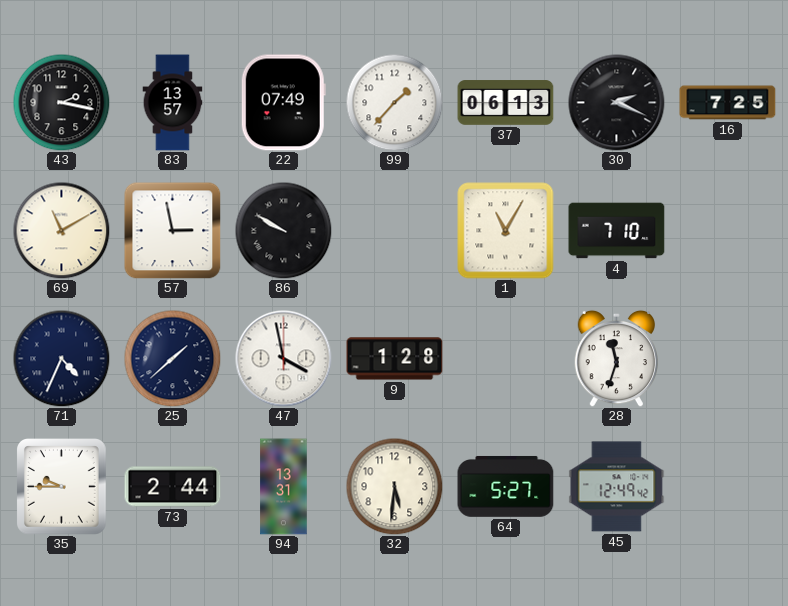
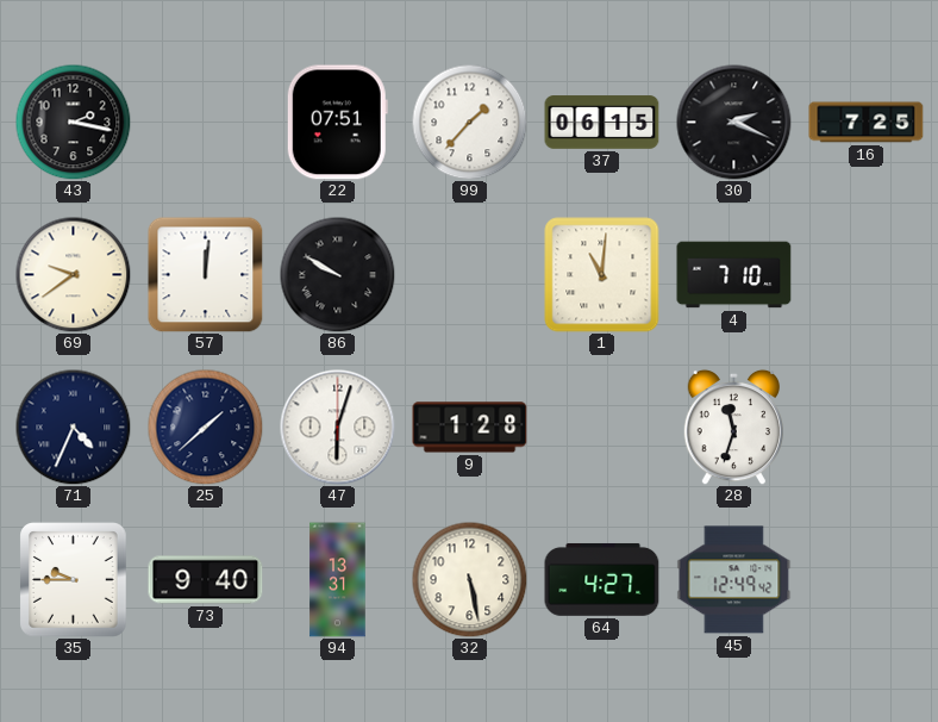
83: 13:57 -> none
22: 07:49 -> 07:51
37: 06:13 -> 06:15
69: 11:10 -> 9:39
57: 2:58 -> 12:01
1: 11:05 -> 11:01
47: 3:58 -> 6:03
73: 2:44 -> 9:40
32: 5:31 -> 5:28
64: 5:27 -> 4:27
